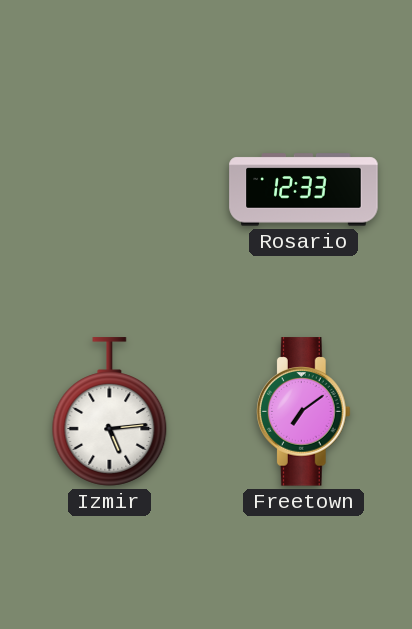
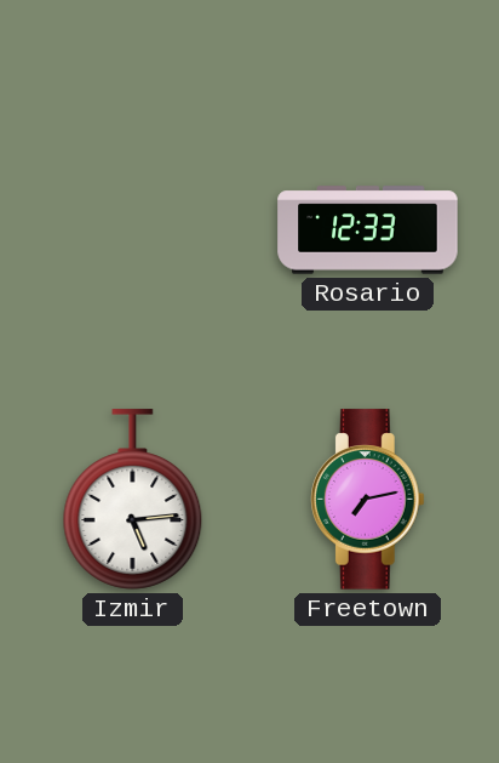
Freetown: 7:09 -> 7:13
